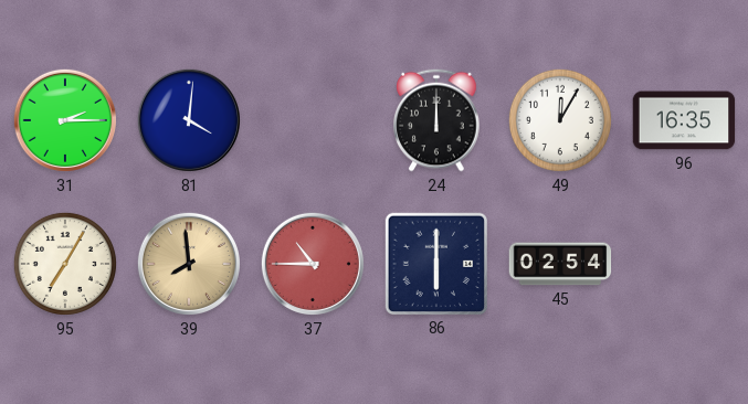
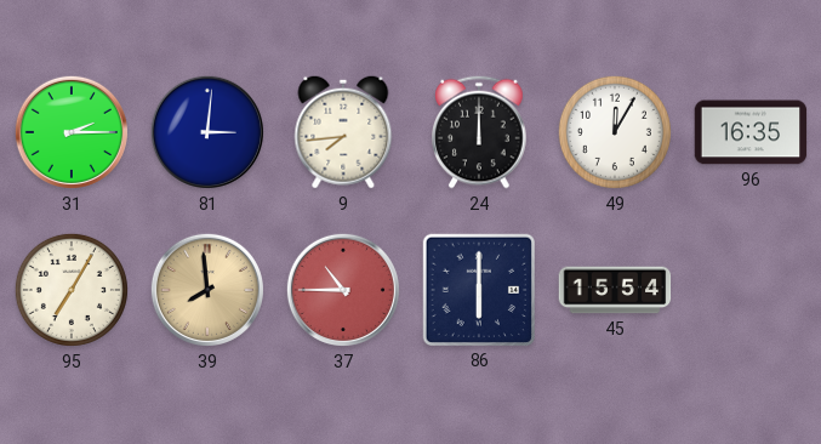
81: 4:01 -> 3:01
9: none -> 7:44
45: 02:54 -> 15:54
